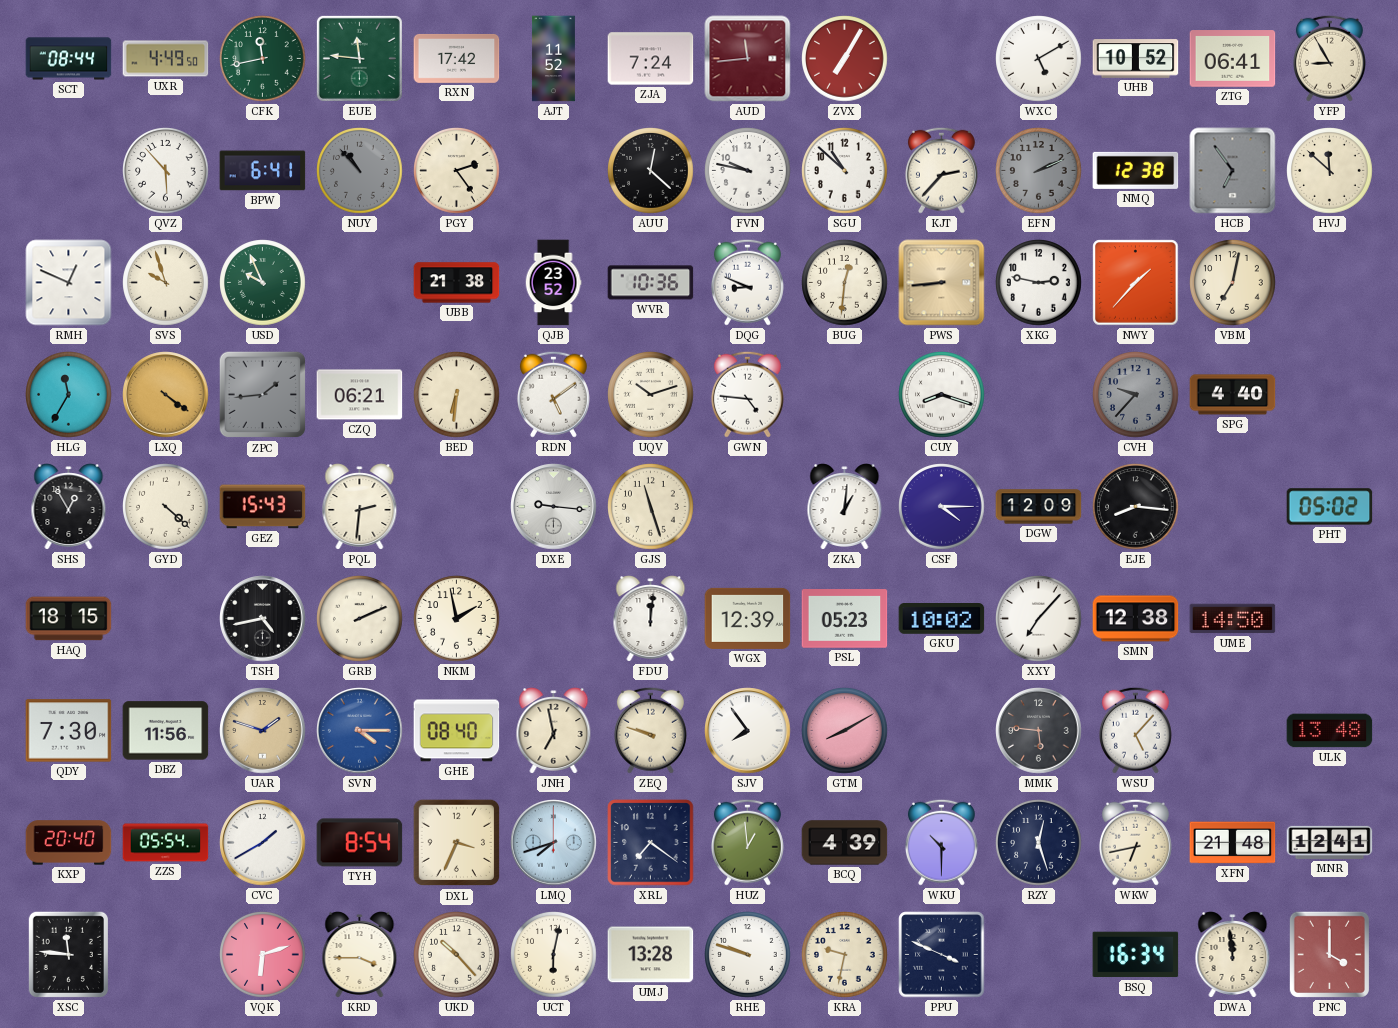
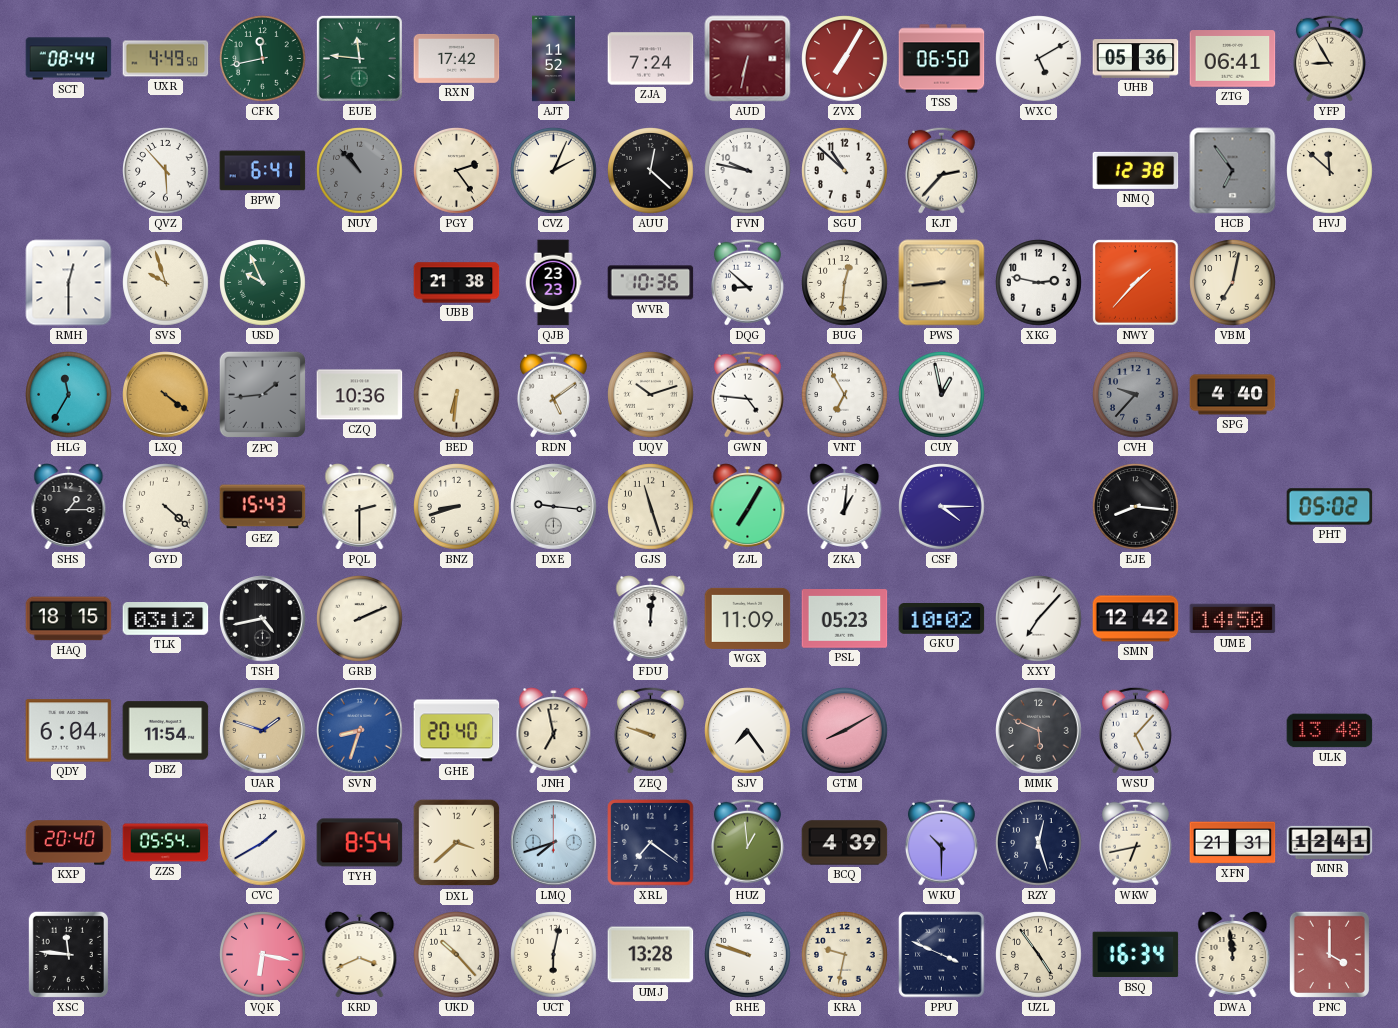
AUD: 11:44 -> 6:32
TSS: none -> 06:50
UHB: 10:52 -> 05:36
CVZ: none -> 2:04
EFN: 2:11 -> none
RMH: 12:49 -> 12:30
QJB: 23:52 -> 23:23
DQG: 8:49 -> 8:52
CZQ: 06:21 -> 10:36
VNT: none -> 6:55
CUY: 8:18 -> 12:58
SHS: 12:55 -> 1:15
PQL: 2:31 -> 2:30
BNZ: none -> 8:42
ZJL: none -> 7:05
DGW: 12:09 -> none
TLK: none -> 03:12
NKM: 1:58 -> none
WGX: 12:39 -> 11:09
SMN: 12:38 -> 12:42
QDY: 7:30 -> 6:04
DBZ: 11:56 -> 11:54
SVN: 4:15 -> 8:33
GHE: 08:40 -> 20:40
SJV: 7:54 -> 7:24
MMK: 5:46 -> 5:49
DXL: 3:34 -> 3:38
XFN: 21:48 -> 21:31
VQK: 6:12 -> 6:17
KRD: 3:45 -> 3:41
UZL: none -> 4:54
